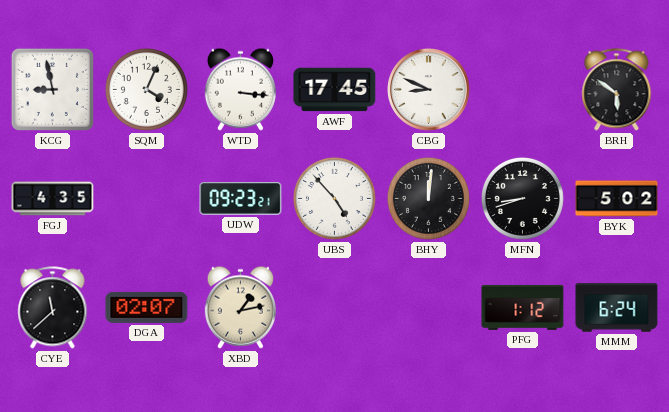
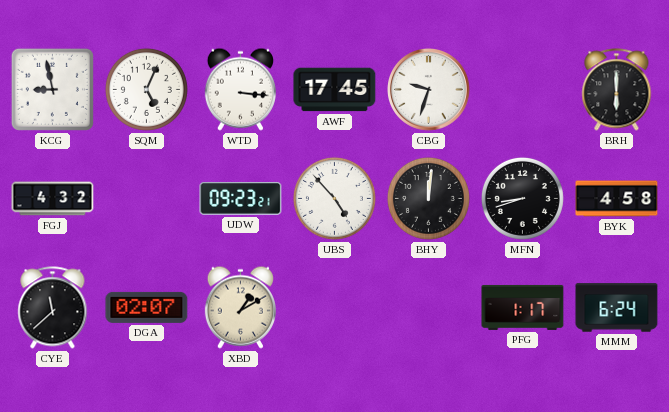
SQM: 4:04 -> 5:04
CBG: 8:49 -> 9:33
BRH: 5:51 -> 6:00
FGJ: 4:35 -> 4:32
BYK: 5:02 -> 4:58
XBD: 1:13 -> 1:10
PFG: 1:12 -> 1:17
